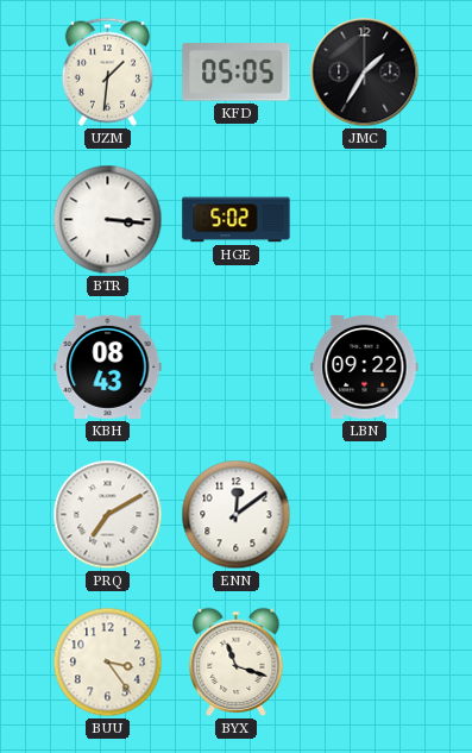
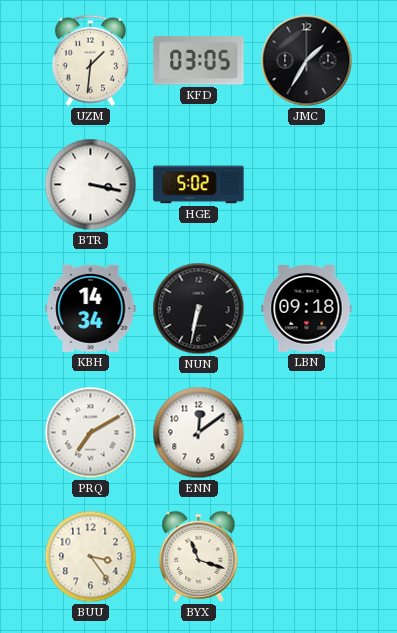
KFD: 05:05 -> 03:05
BTR: 3:16 -> 3:17
KBH: 08:43 -> 14:34
NUN: none -> 6:32
LBN: 09:22 -> 09:18
